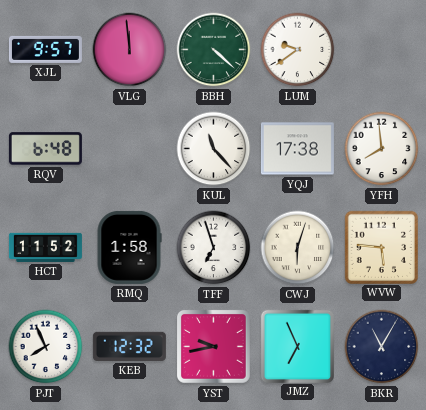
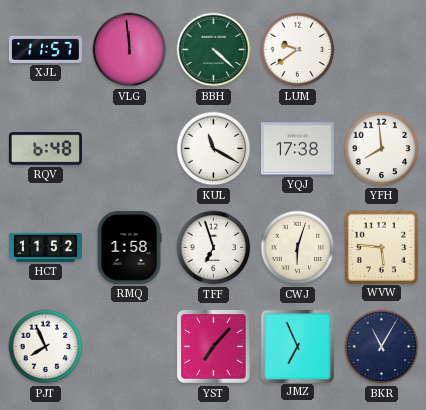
XJL: 9:57 -> 11:57
KUL: 11:23 -> 11:20
KEB: 12:32 -> none
YST: 9:43 -> 7:07
